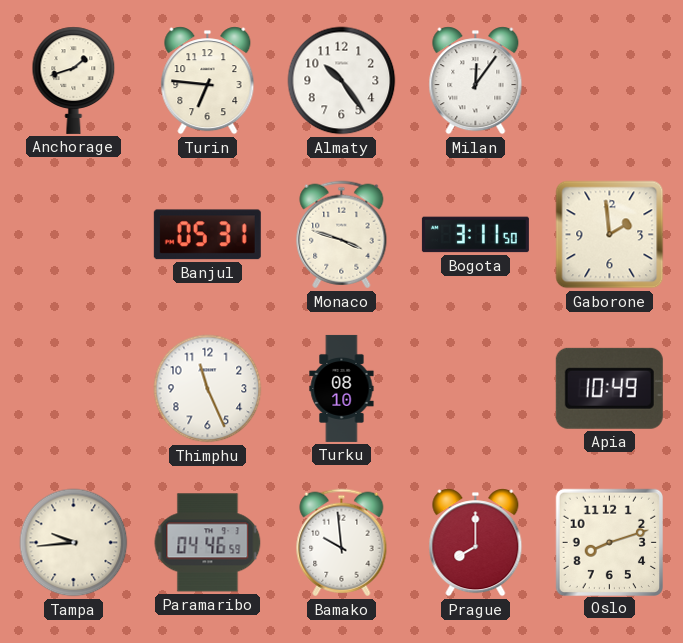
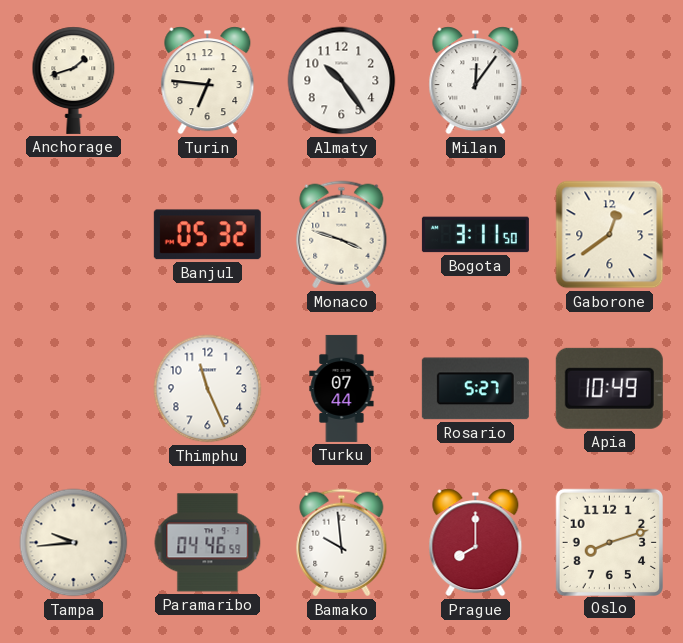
Banjul: 05:31 -> 05:32
Gaborone: 1:59 -> 12:39
Turku: 08:10 -> 07:44
Rosario: none -> 5:27
